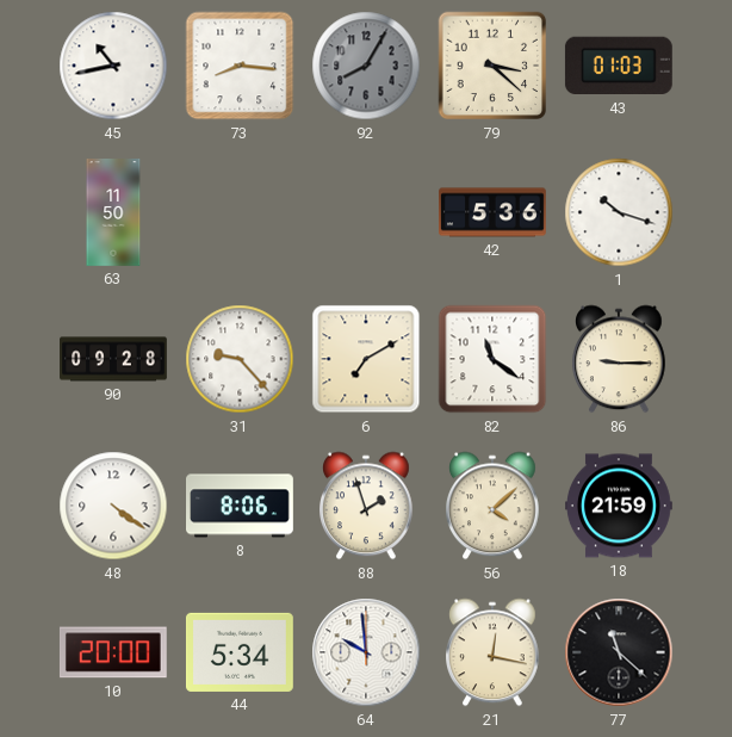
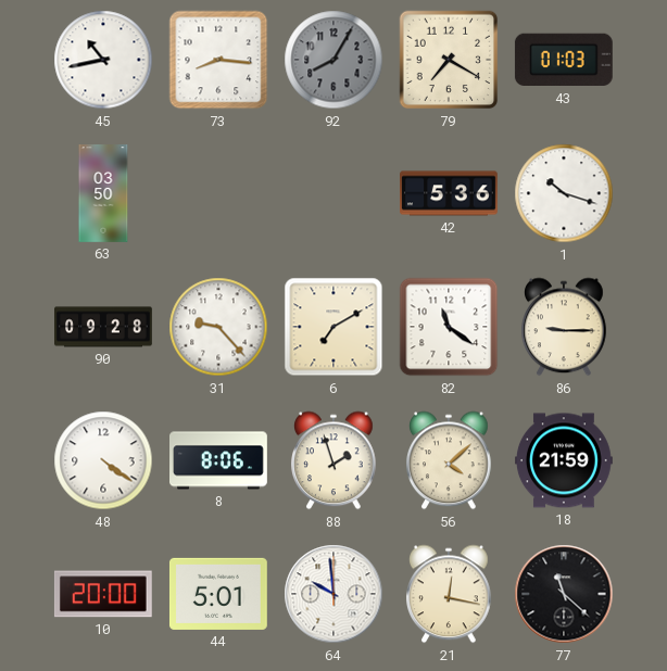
79: 3:22 -> 7:20
63: 11:50 -> 03:50
44: 5:34 -> 5:01
